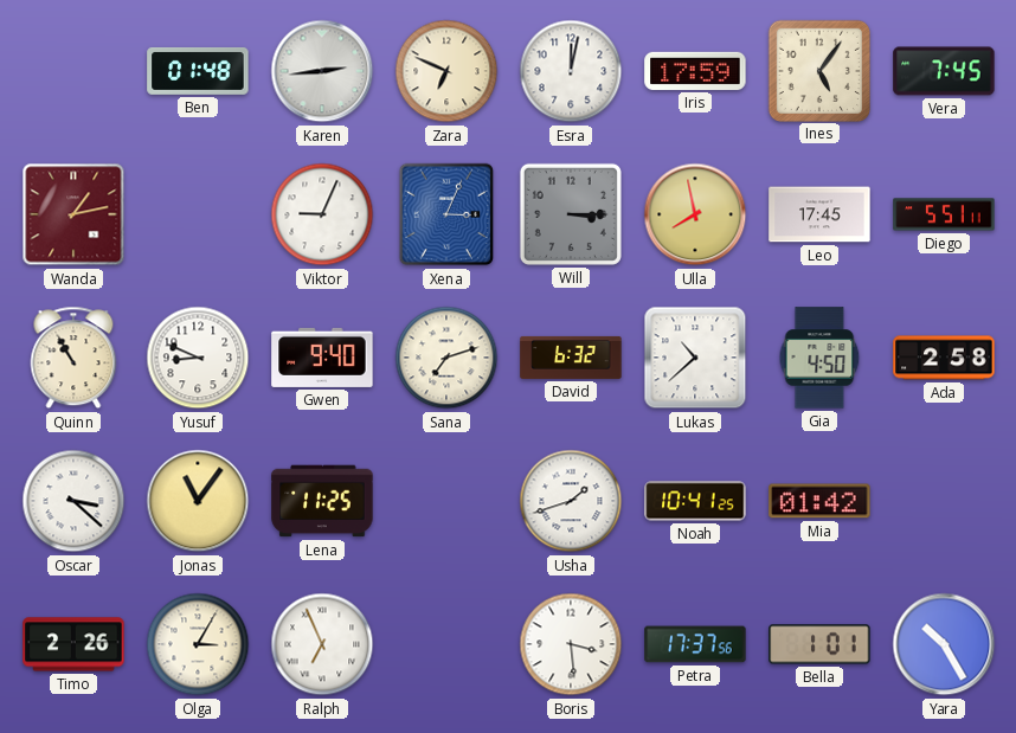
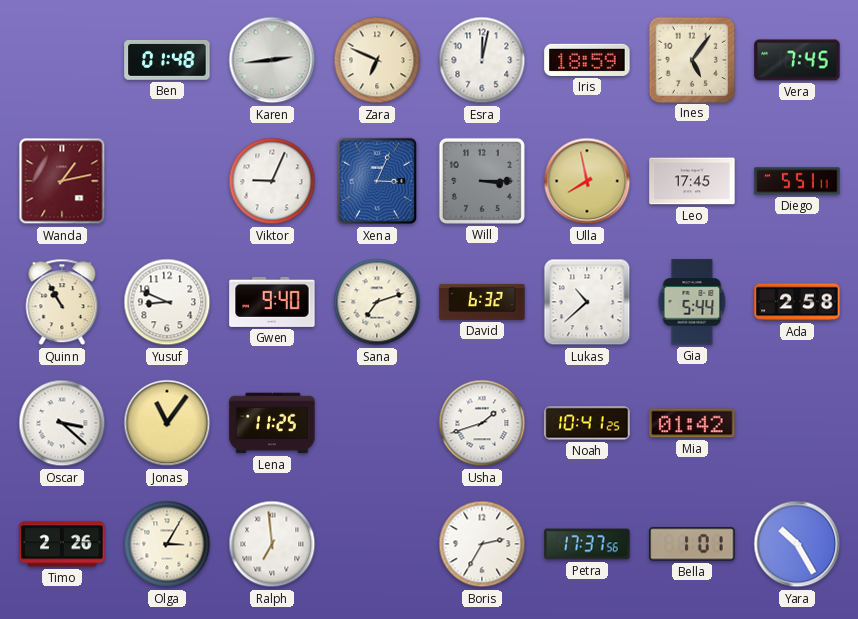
Iris: 17:59 -> 18:59
Gia: 4:50 -> 5:44
Ralph: 6:56 -> 6:59
Boris: 3:29 -> 2:35
